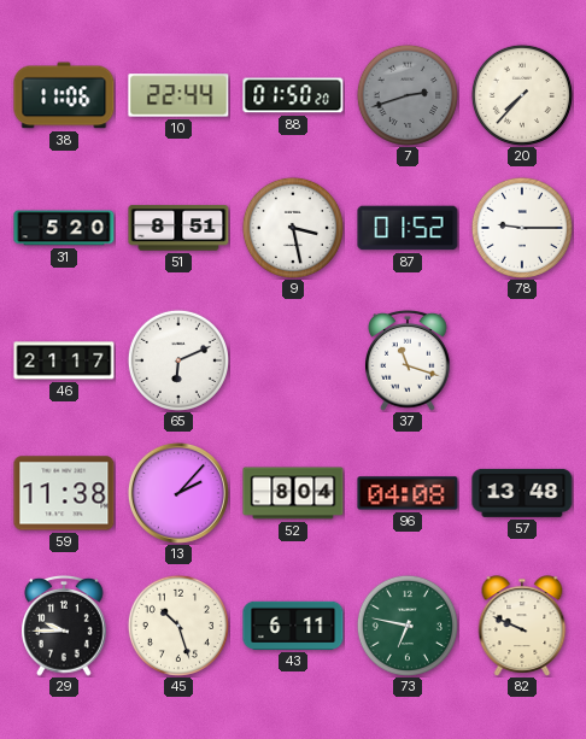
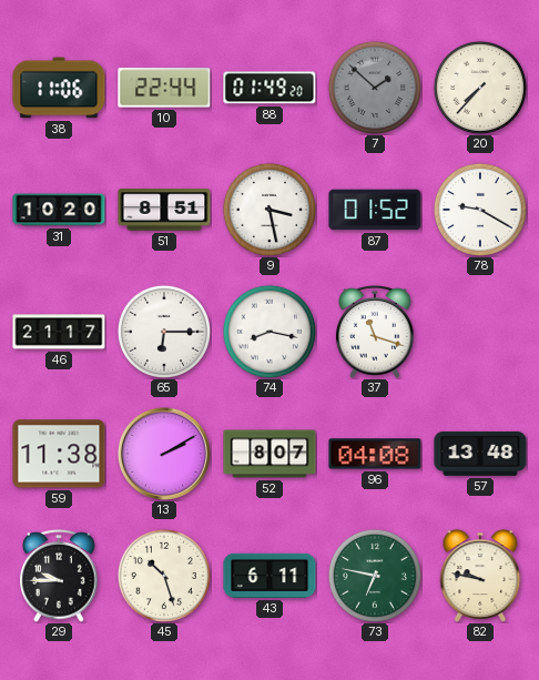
88: 01:50 -> 01:49
7: 2:42 -> 1:52
31: 5:20 -> 10:20
78: 9:15 -> 9:20
65: 6:11 -> 6:15
74: none -> 8:17
13: 2:07 -> 2:10
52: 8:04 -> 8:07
82: 9:49 -> 9:47
